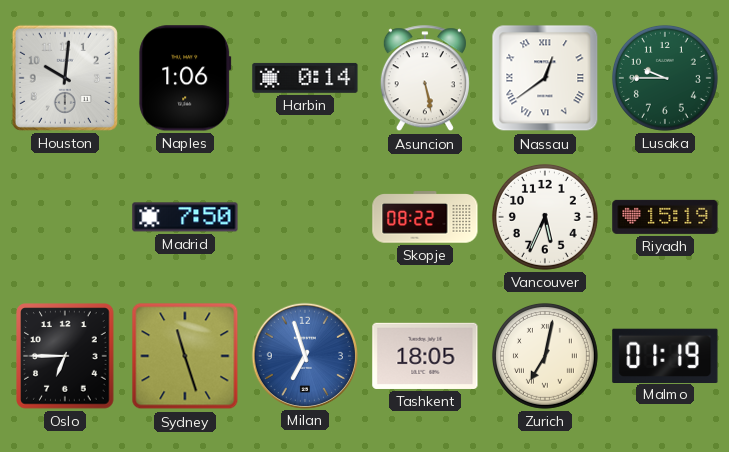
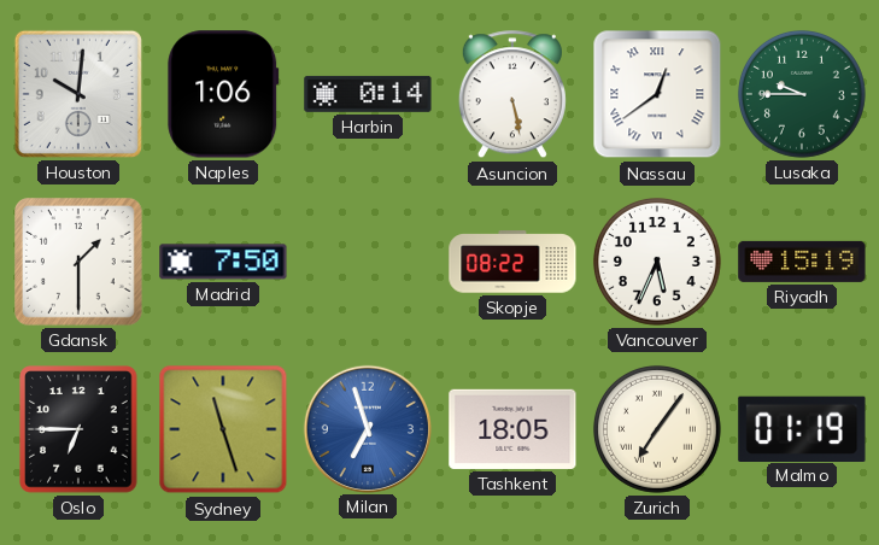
Gdansk: none -> 1:30
Zurich: 7:02 -> 7:06
